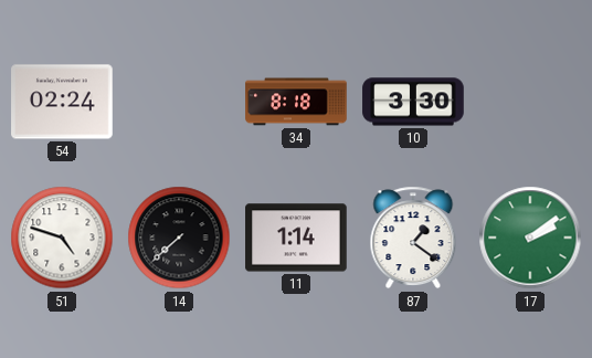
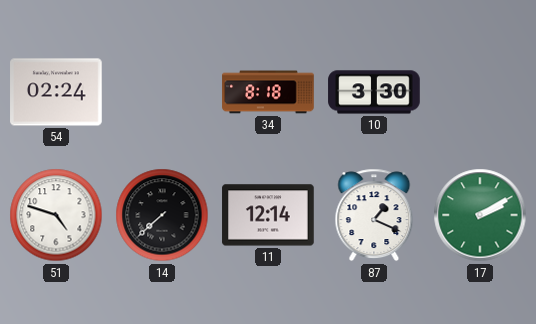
11: 1:14 -> 12:14
87: 1:21 -> 1:19
17: 2:09 -> 2:10
